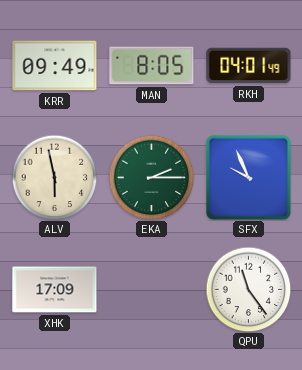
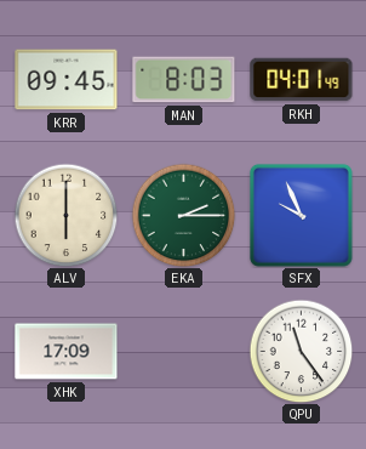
KRR: 09:49 -> 09:45
MAN: 8:05 -> 8:03
ALV: 5:58 -> 6:00
